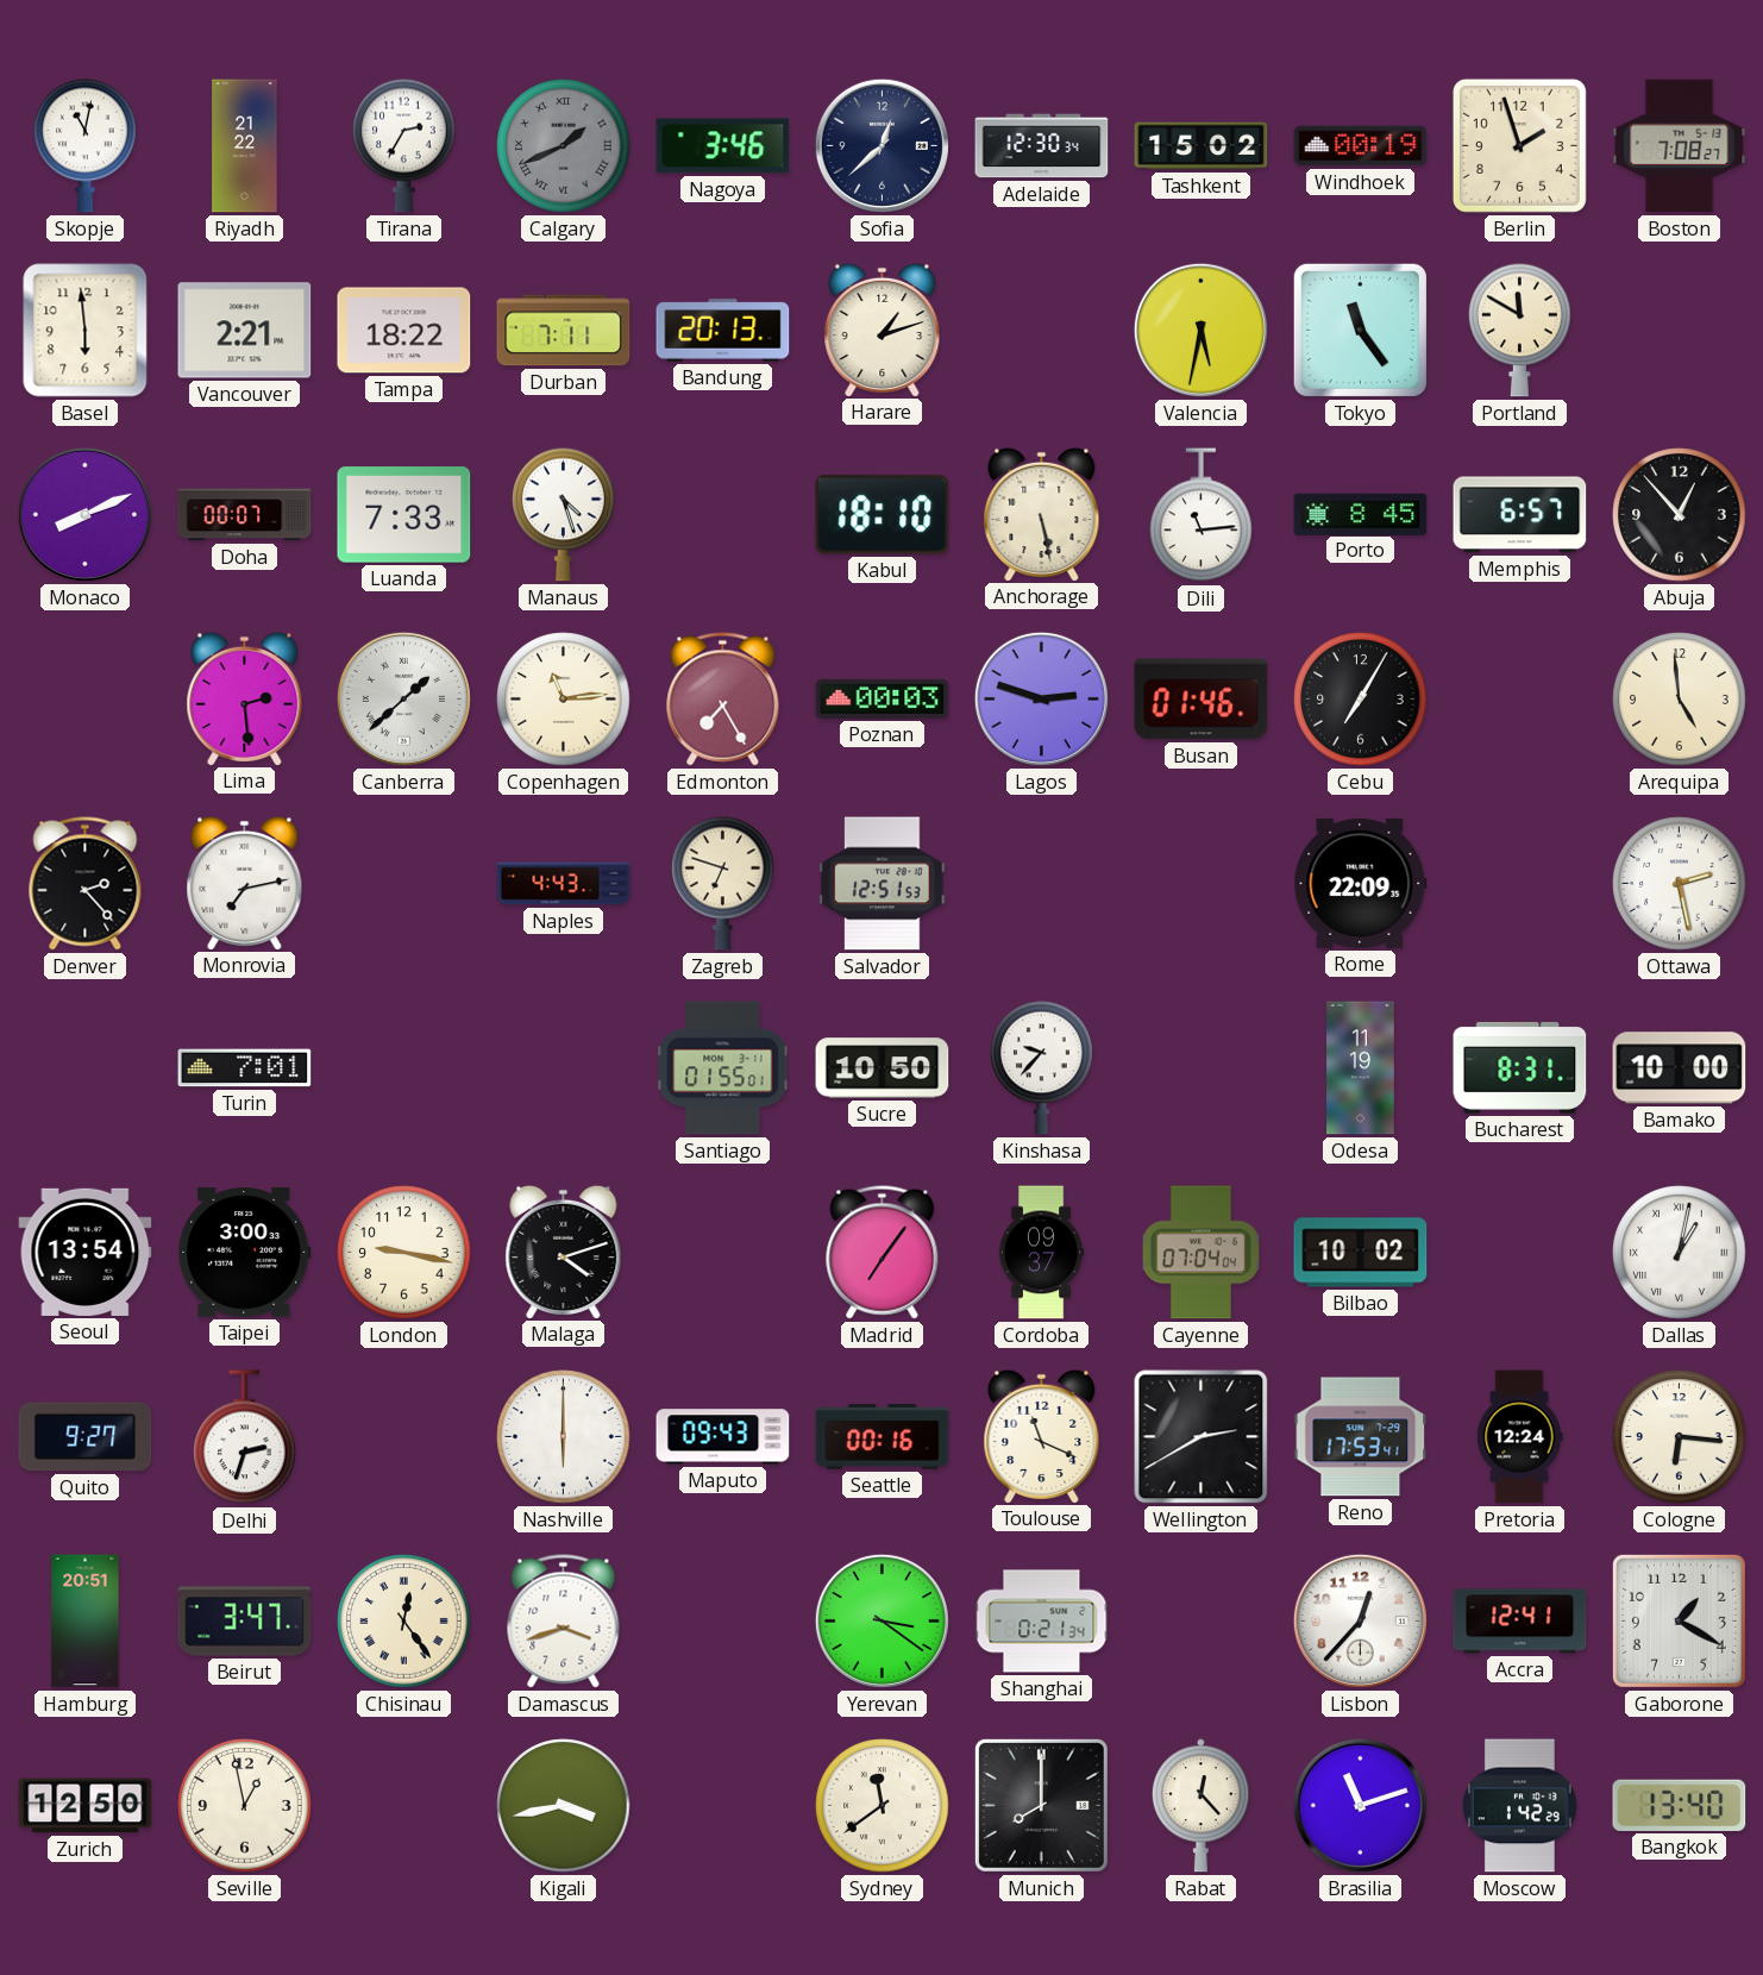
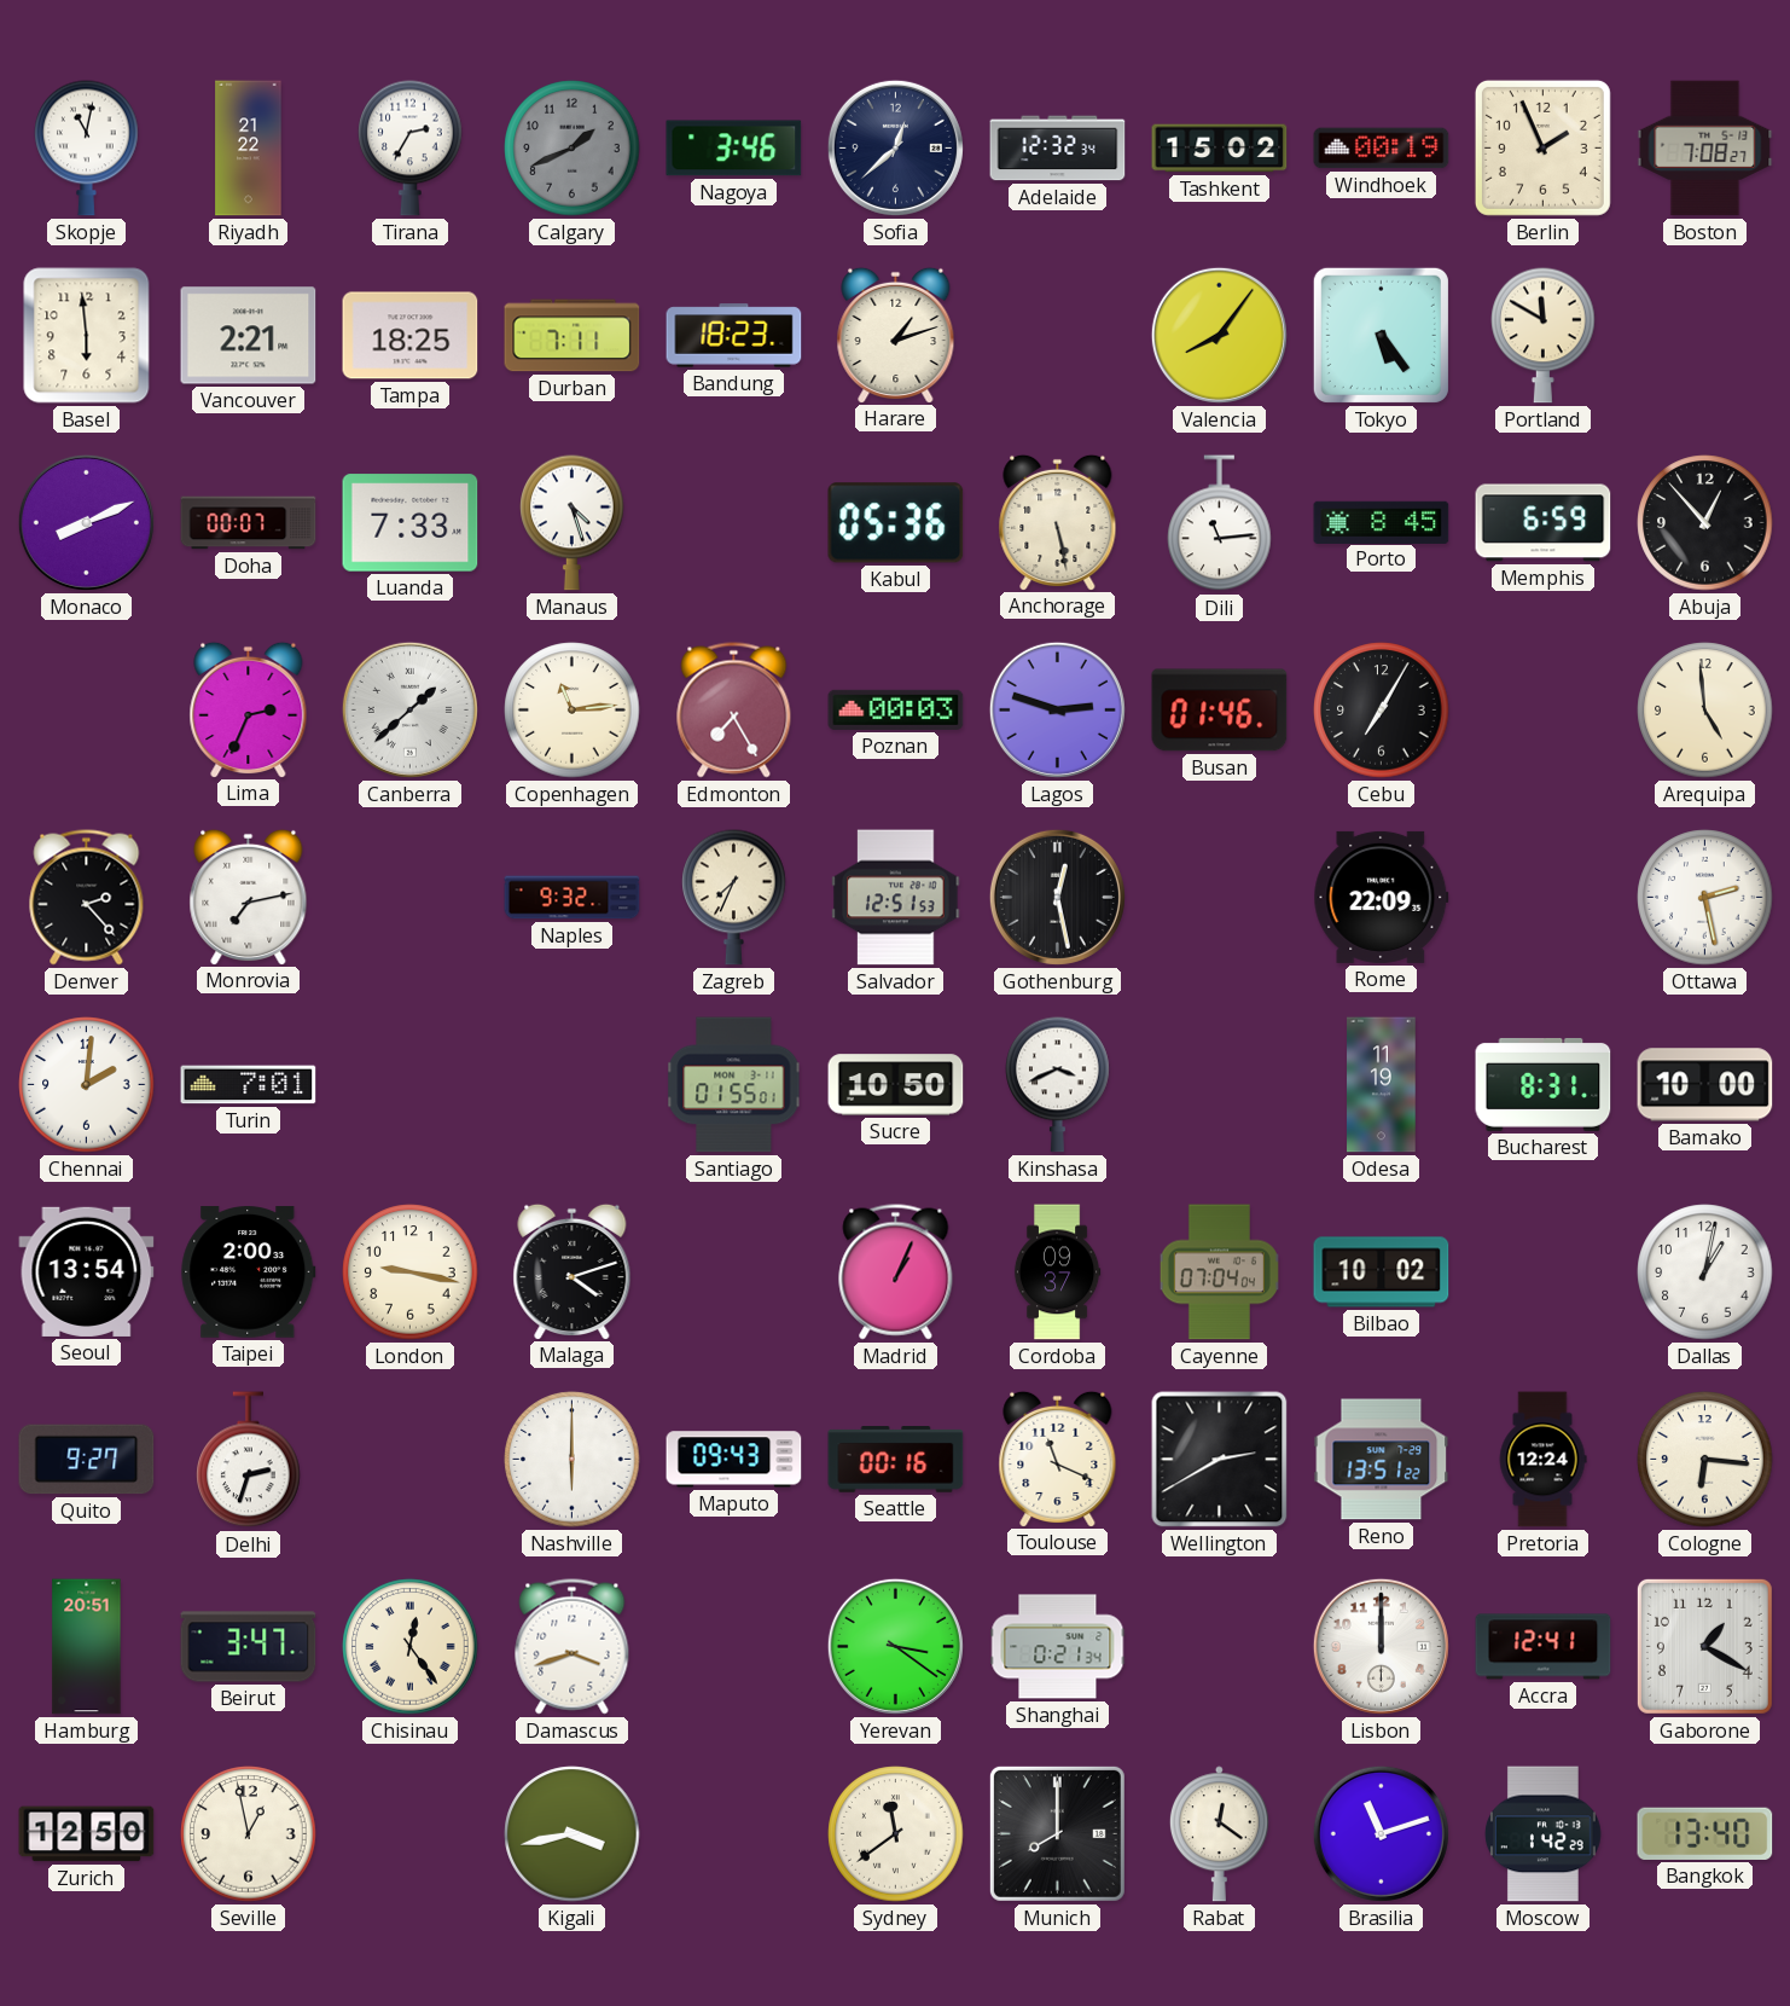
Calgary numerals: Roman -> Arabic
Adelaide: 12:30 -> 12:32
Berlin: 1:57 -> 1:56
Tampa: 18:22 -> 18:25
Bandung: 20:13 -> 18:23
Valencia: 5:32 -> 8:06
Tokyo: 11:24 -> 5:24
Kabul: 18:10 -> 05:36
Memphis: 6:57 -> 6:59
Lima: 2:29 -> 2:34
Naples: 4:43 -> 9:32
Zagreb: 6:48 -> 7:34
Gothenburg: none -> 12:28
Chennai: none -> 2:01
Kinshasa: 9:37 -> 3:41
Taipei: 3:00 -> 2:00
Madrid: 7:06 -> 1:04
Dallas numerals: Roman -> Arabic
Reno: 17:53 -> 13:51
Lisbon: 12:37 -> 12:00
Rabat: 12:23 -> 12:21
